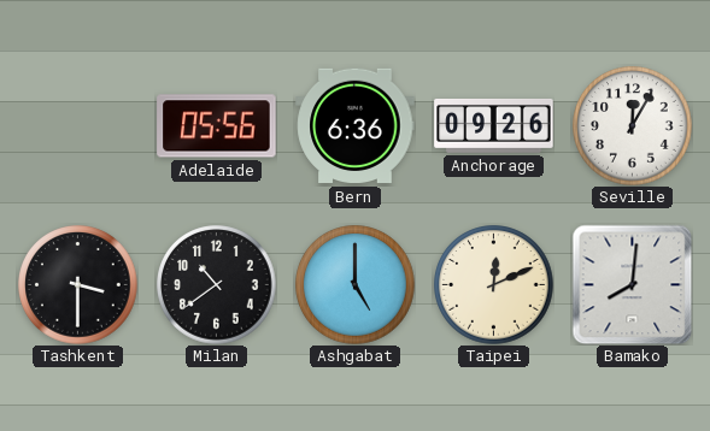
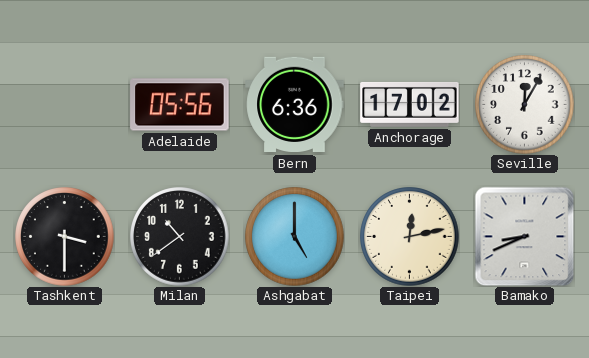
Anchorage: 09:26 -> 17:02
Taipei: 12:11 -> 12:13
Bamako: 8:01 -> 8:41
